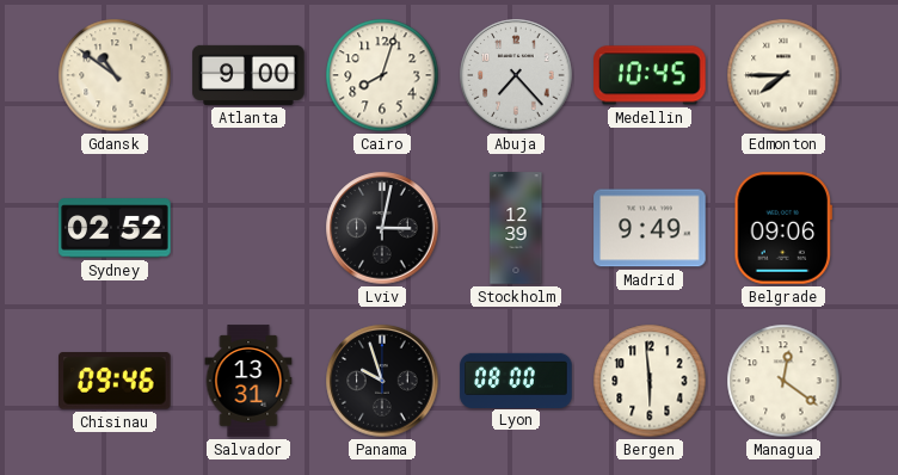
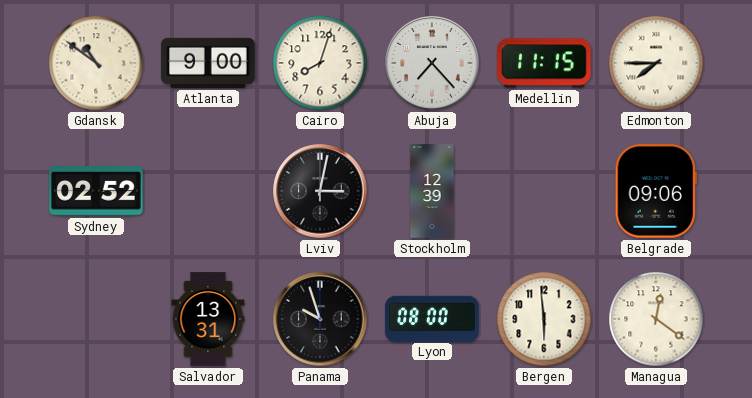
Medellin: 10:45 -> 11:15
Madrid: 9:49 -> none
Chisinau: 09:46 -> none
